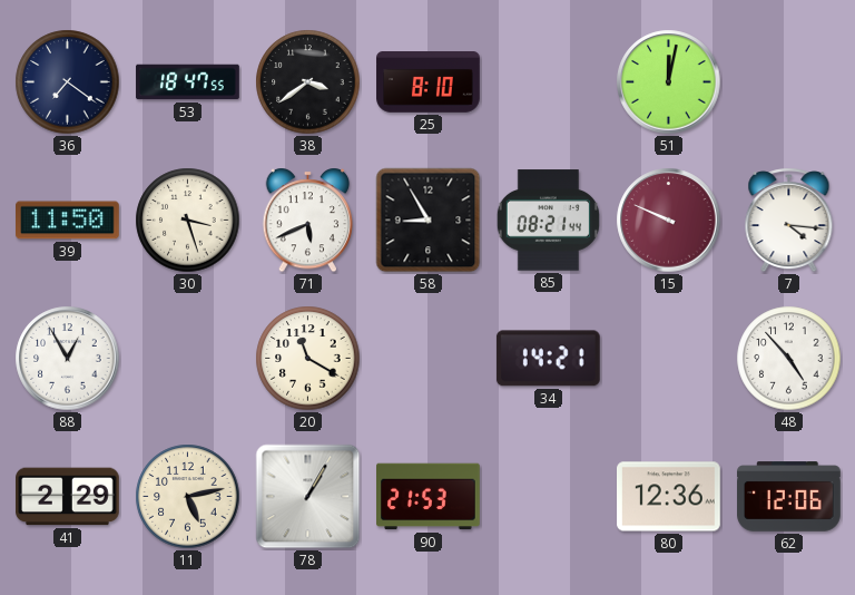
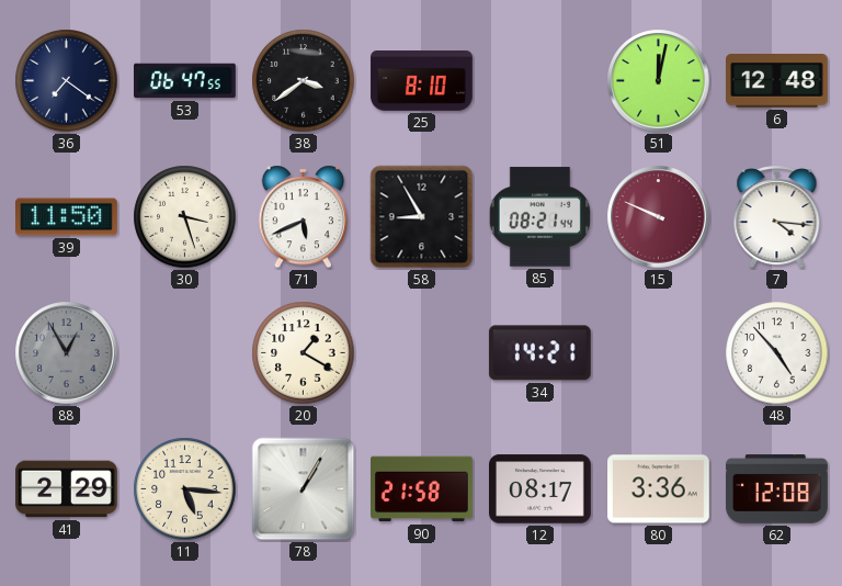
53: 18:47 -> 06:47
6: none -> 12:48
88 dial: white -> grey
20: 11:20 -> 1:20
11: 5:13 -> 5:16
90: 21:53 -> 21:58
12: none -> 08:17
80: 12:36 -> 3:36
62: 12:06 -> 12:08
